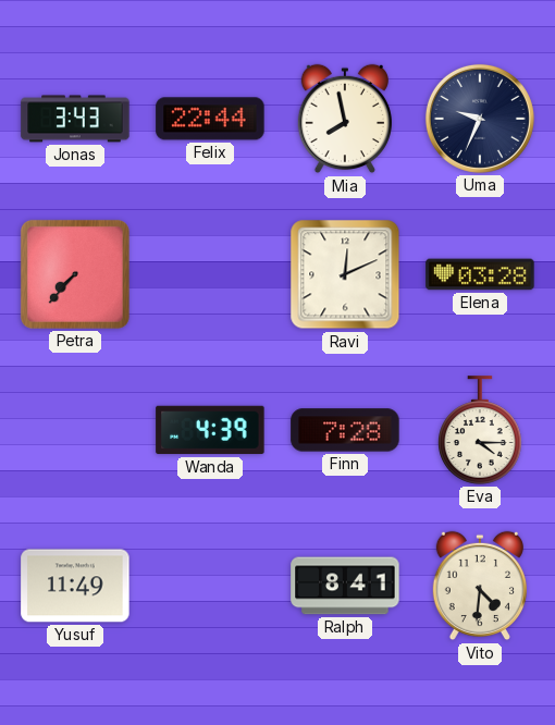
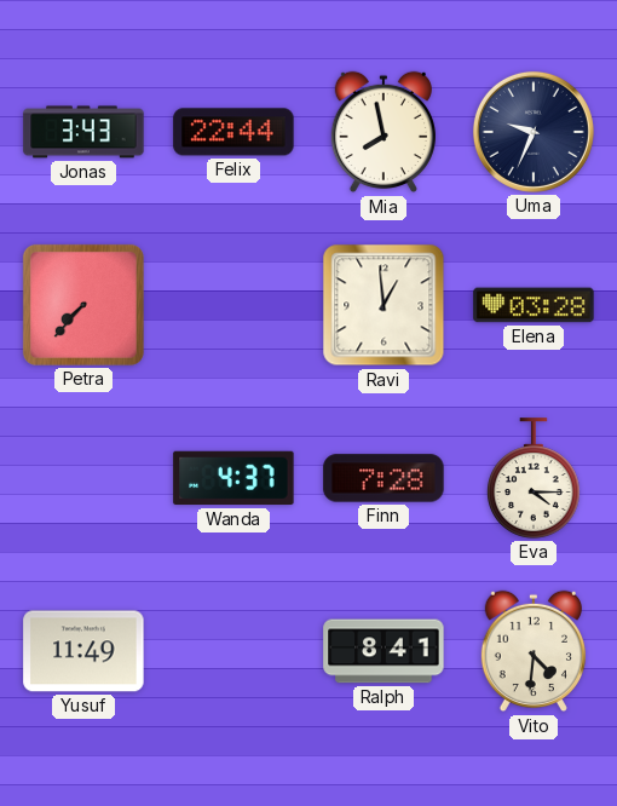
Ravi: 12:11 -> 12:59
Wanda: 4:39 -> 4:37
